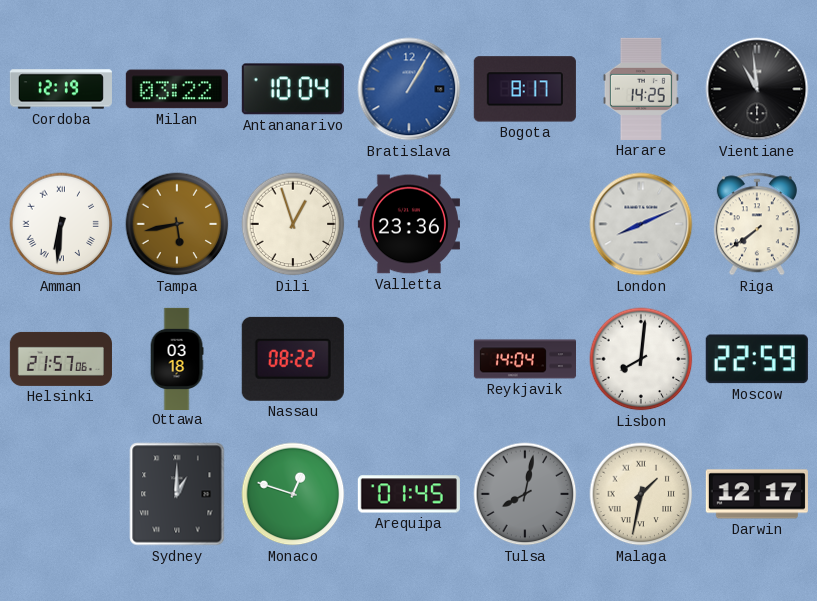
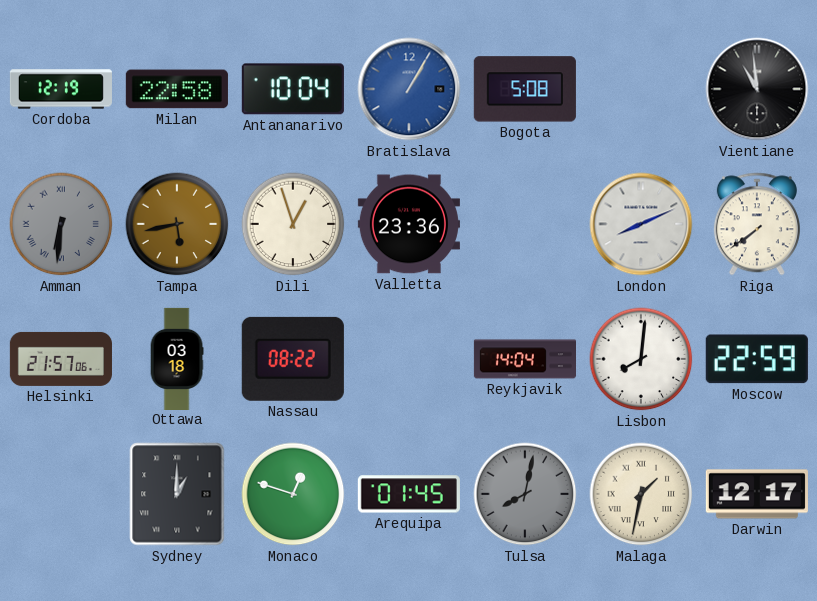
Milan: 03:22 -> 22:58
Bogota: 8:17 -> 5:08
Harare: 14:25 -> none
Amman dial: white -> grey
